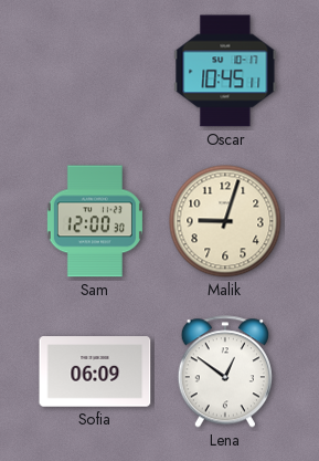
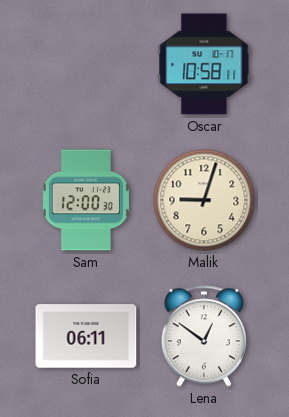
Oscar: 10:45 -> 10:58
Sofia: 06:09 -> 06:11
